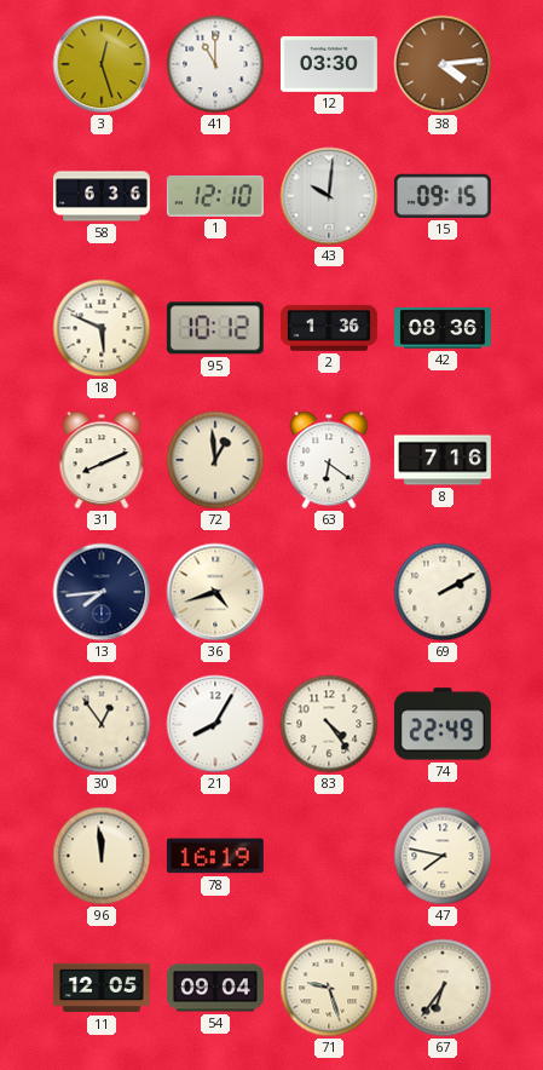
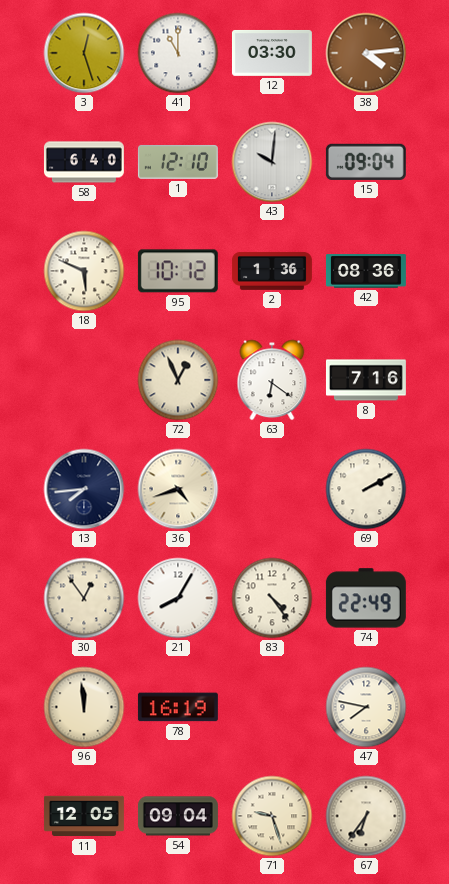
58: 6:36 -> 6:40
15: 09:15 -> 09:04
31: 8:11 -> none
72: 12:59 -> 12:56
